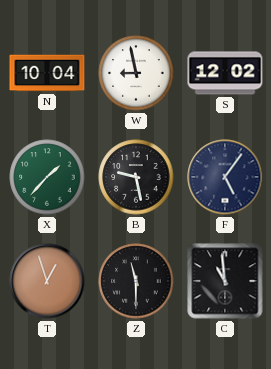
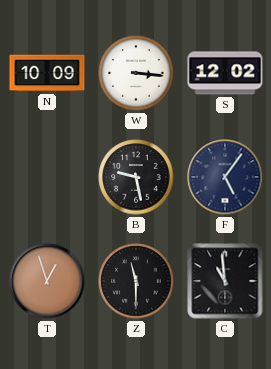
N: 10:04 -> 10:09
W: 8:58 -> 3:16
X: 1:37 -> none
